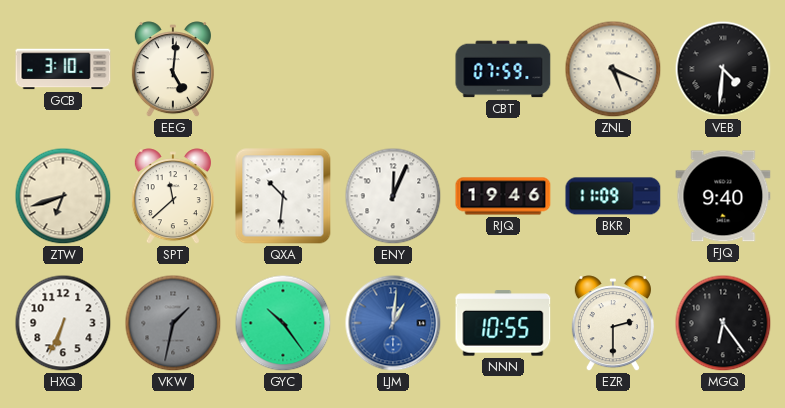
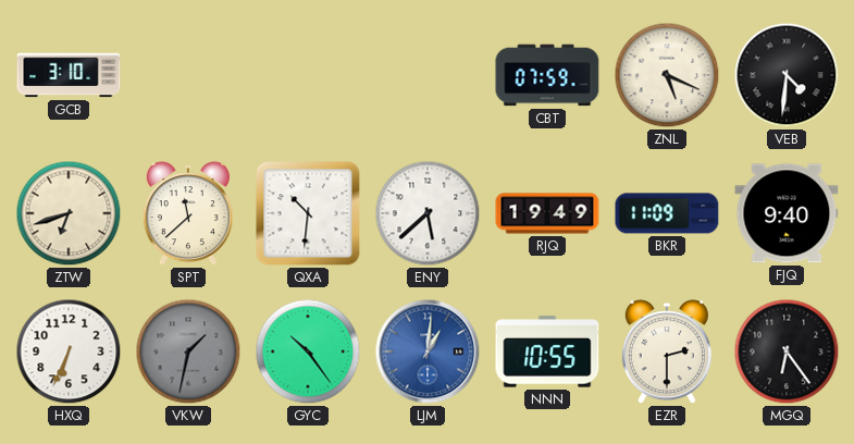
EEG: 5:01 -> none
ENY: 12:04 -> 5:38
RJQ: 19:46 -> 19:49
